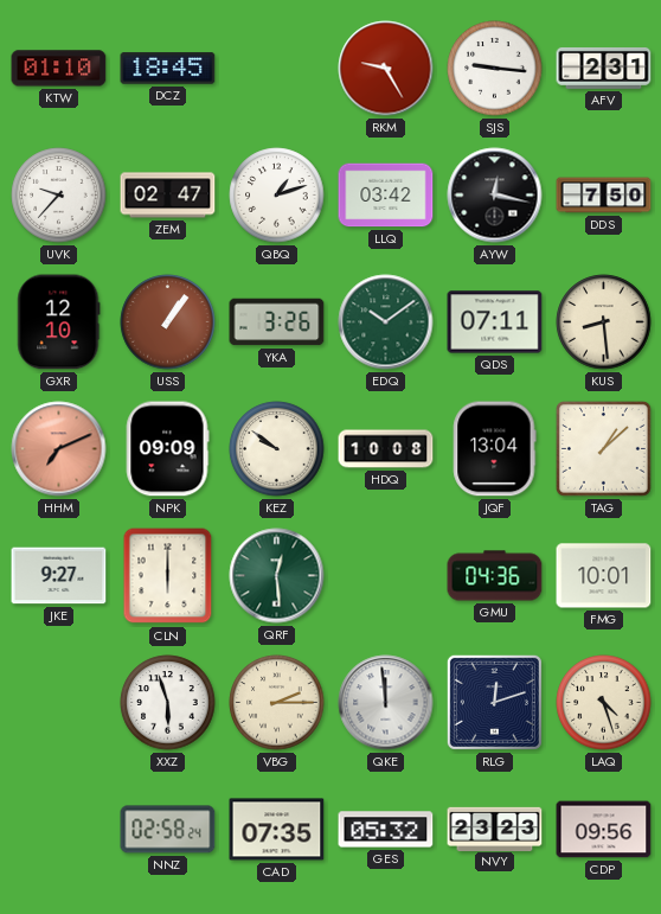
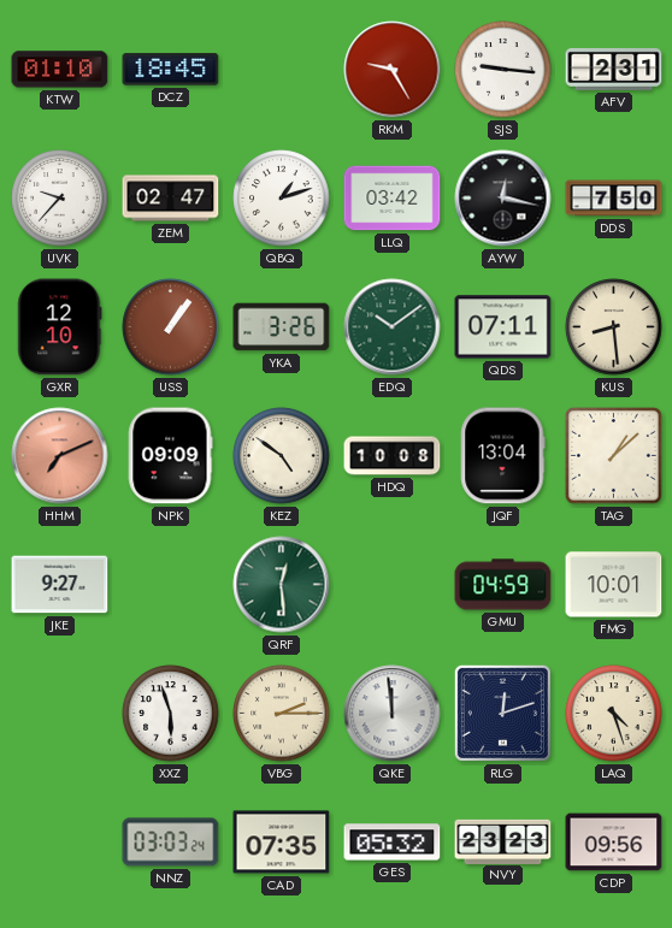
KEZ: 9:51 -> 4:51
CLN: 6:00 -> none
GMU: 04:36 -> 04:59
NNZ: 02:58 -> 03:03
